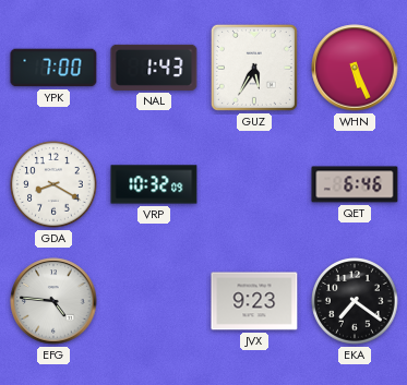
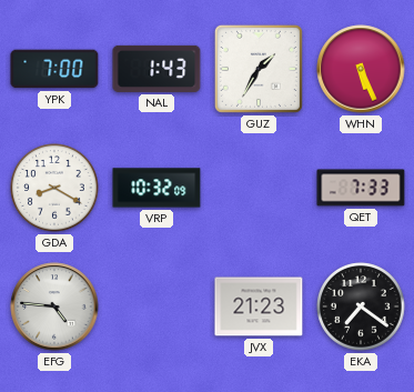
GUZ: 5:35 -> 1:35
QET: 6:46 -> 7:33
JVX: 9:23 -> 21:23
